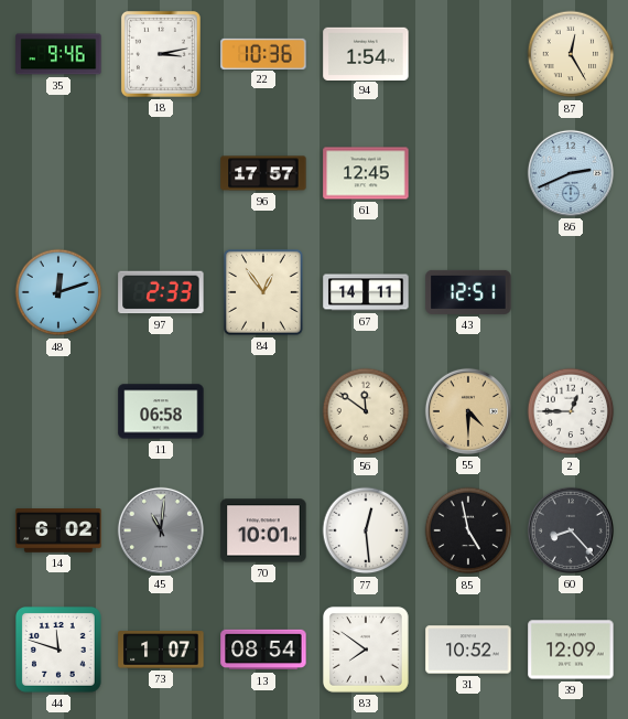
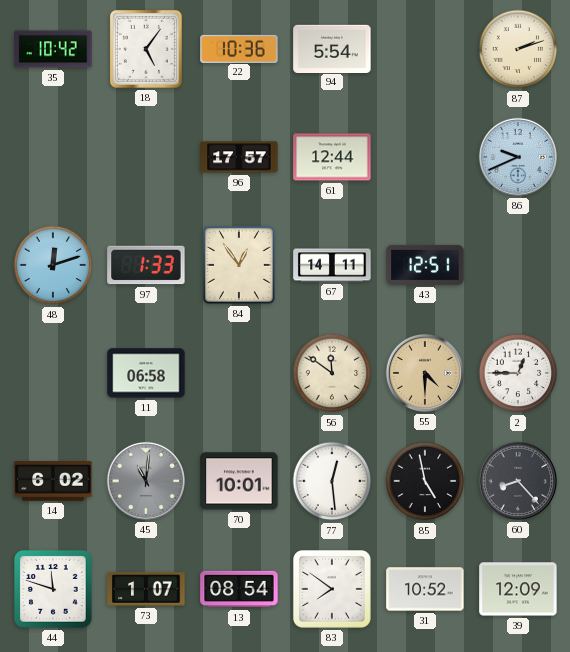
35: 9:46 -> 10:42
18: 3:13 -> 5:06
94: 1:54 -> 5:54
87: 12:25 -> 2:12
61: 12:45 -> 12:44
86: 2:41 -> 9:41
97: 2:33 -> 1:33
